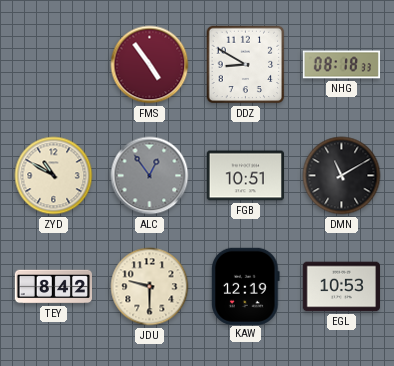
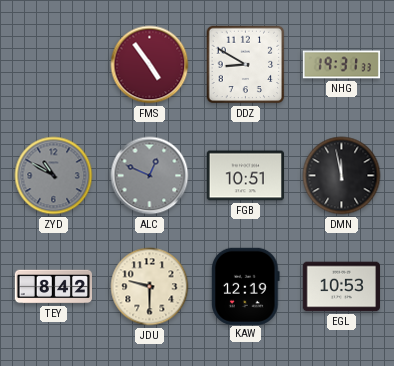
NHG: 08:18 -> 19:31
ZYD dial: cream -> grey
ALC: 12:54 -> 12:49
DMN: 11:10 -> 11:58
